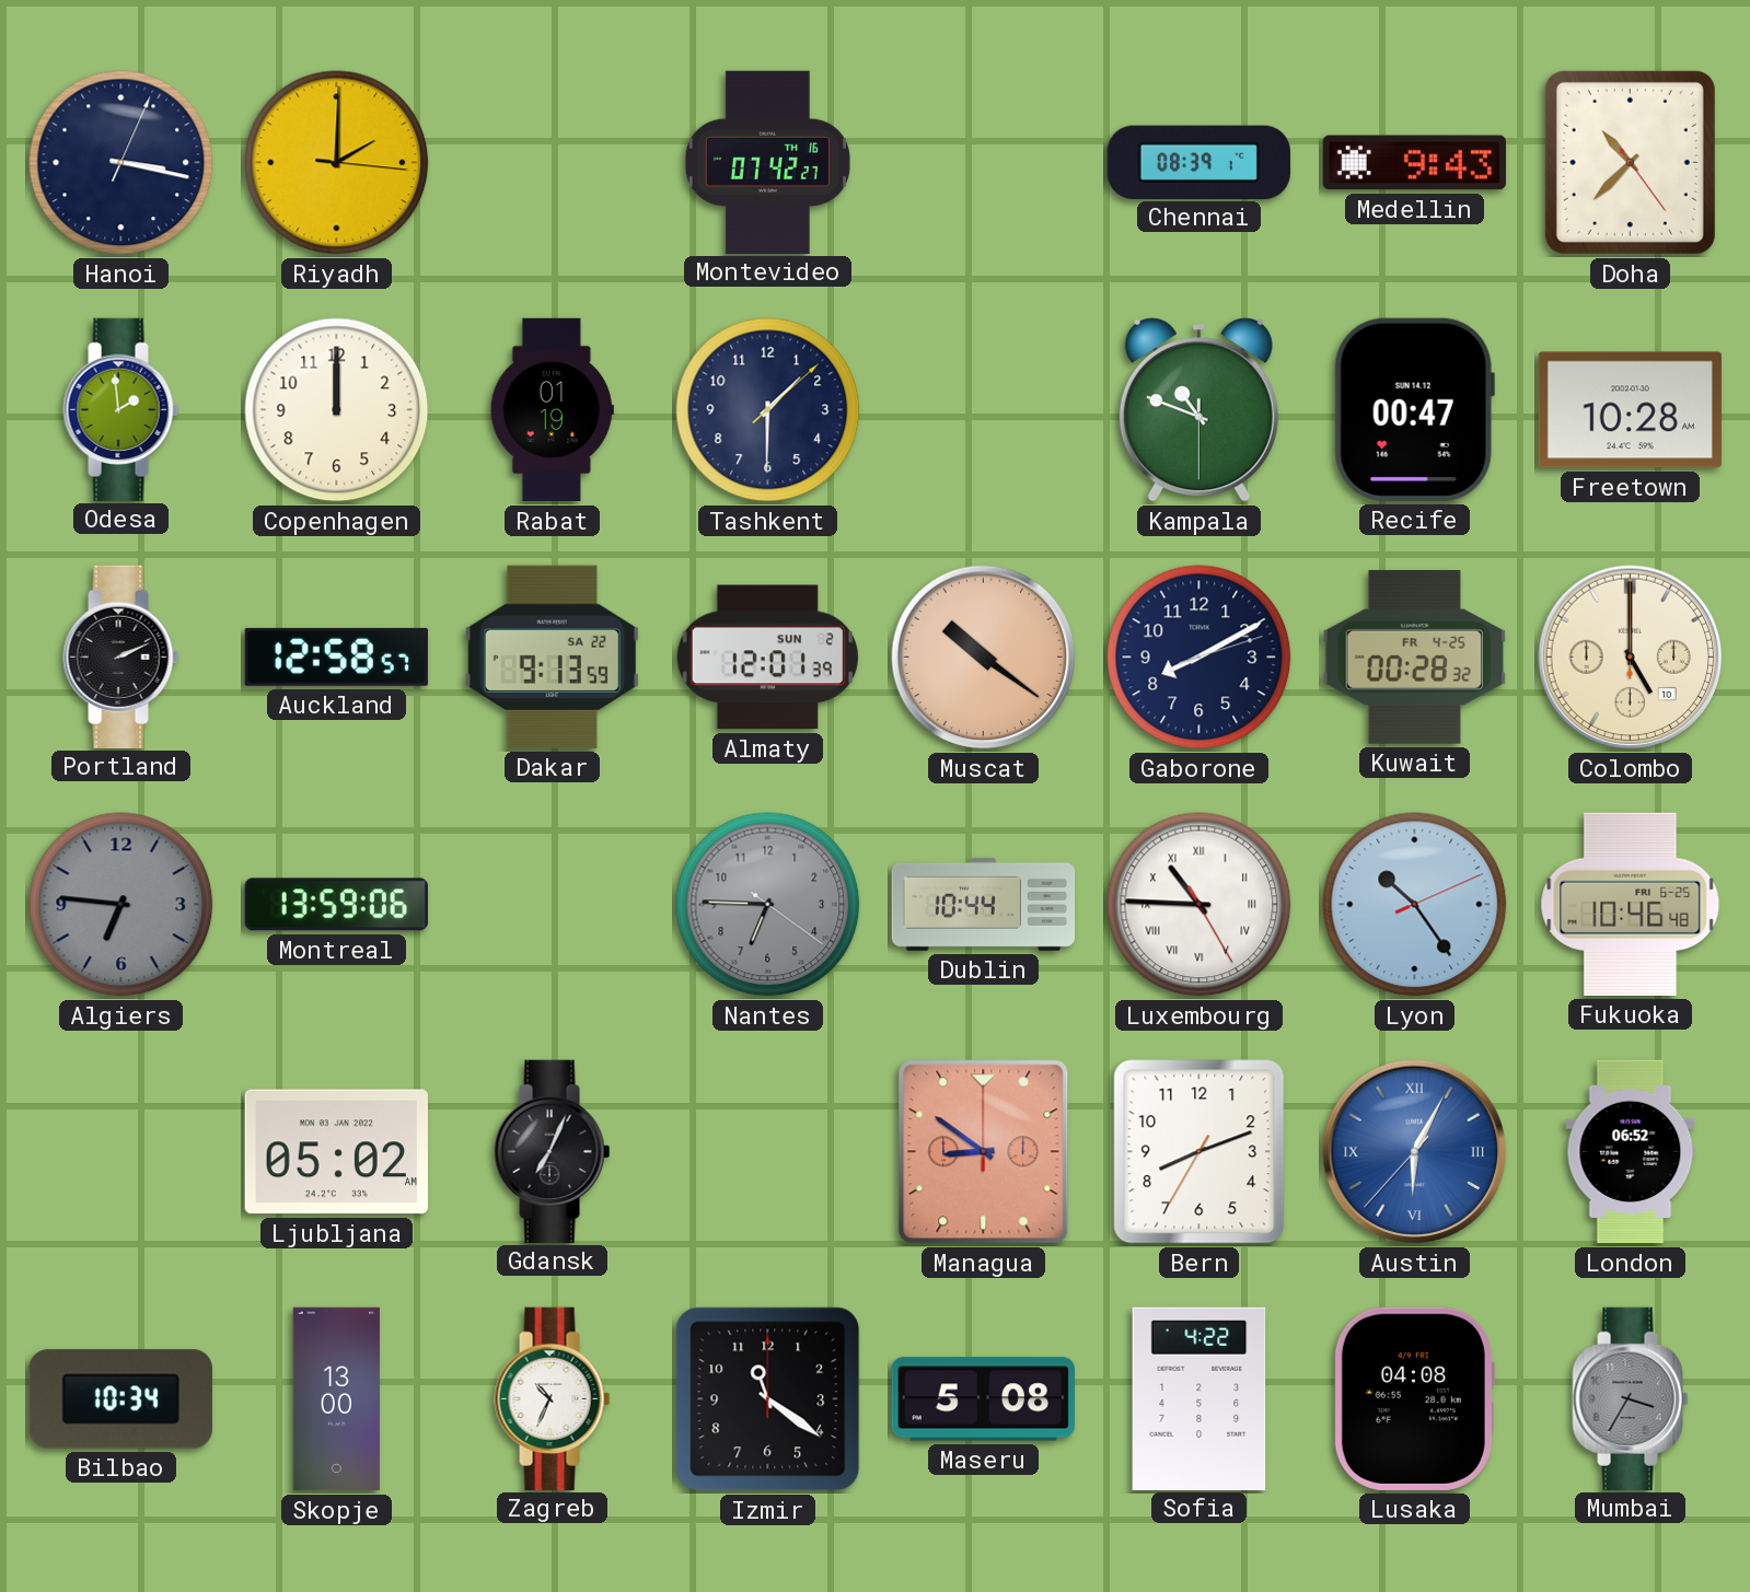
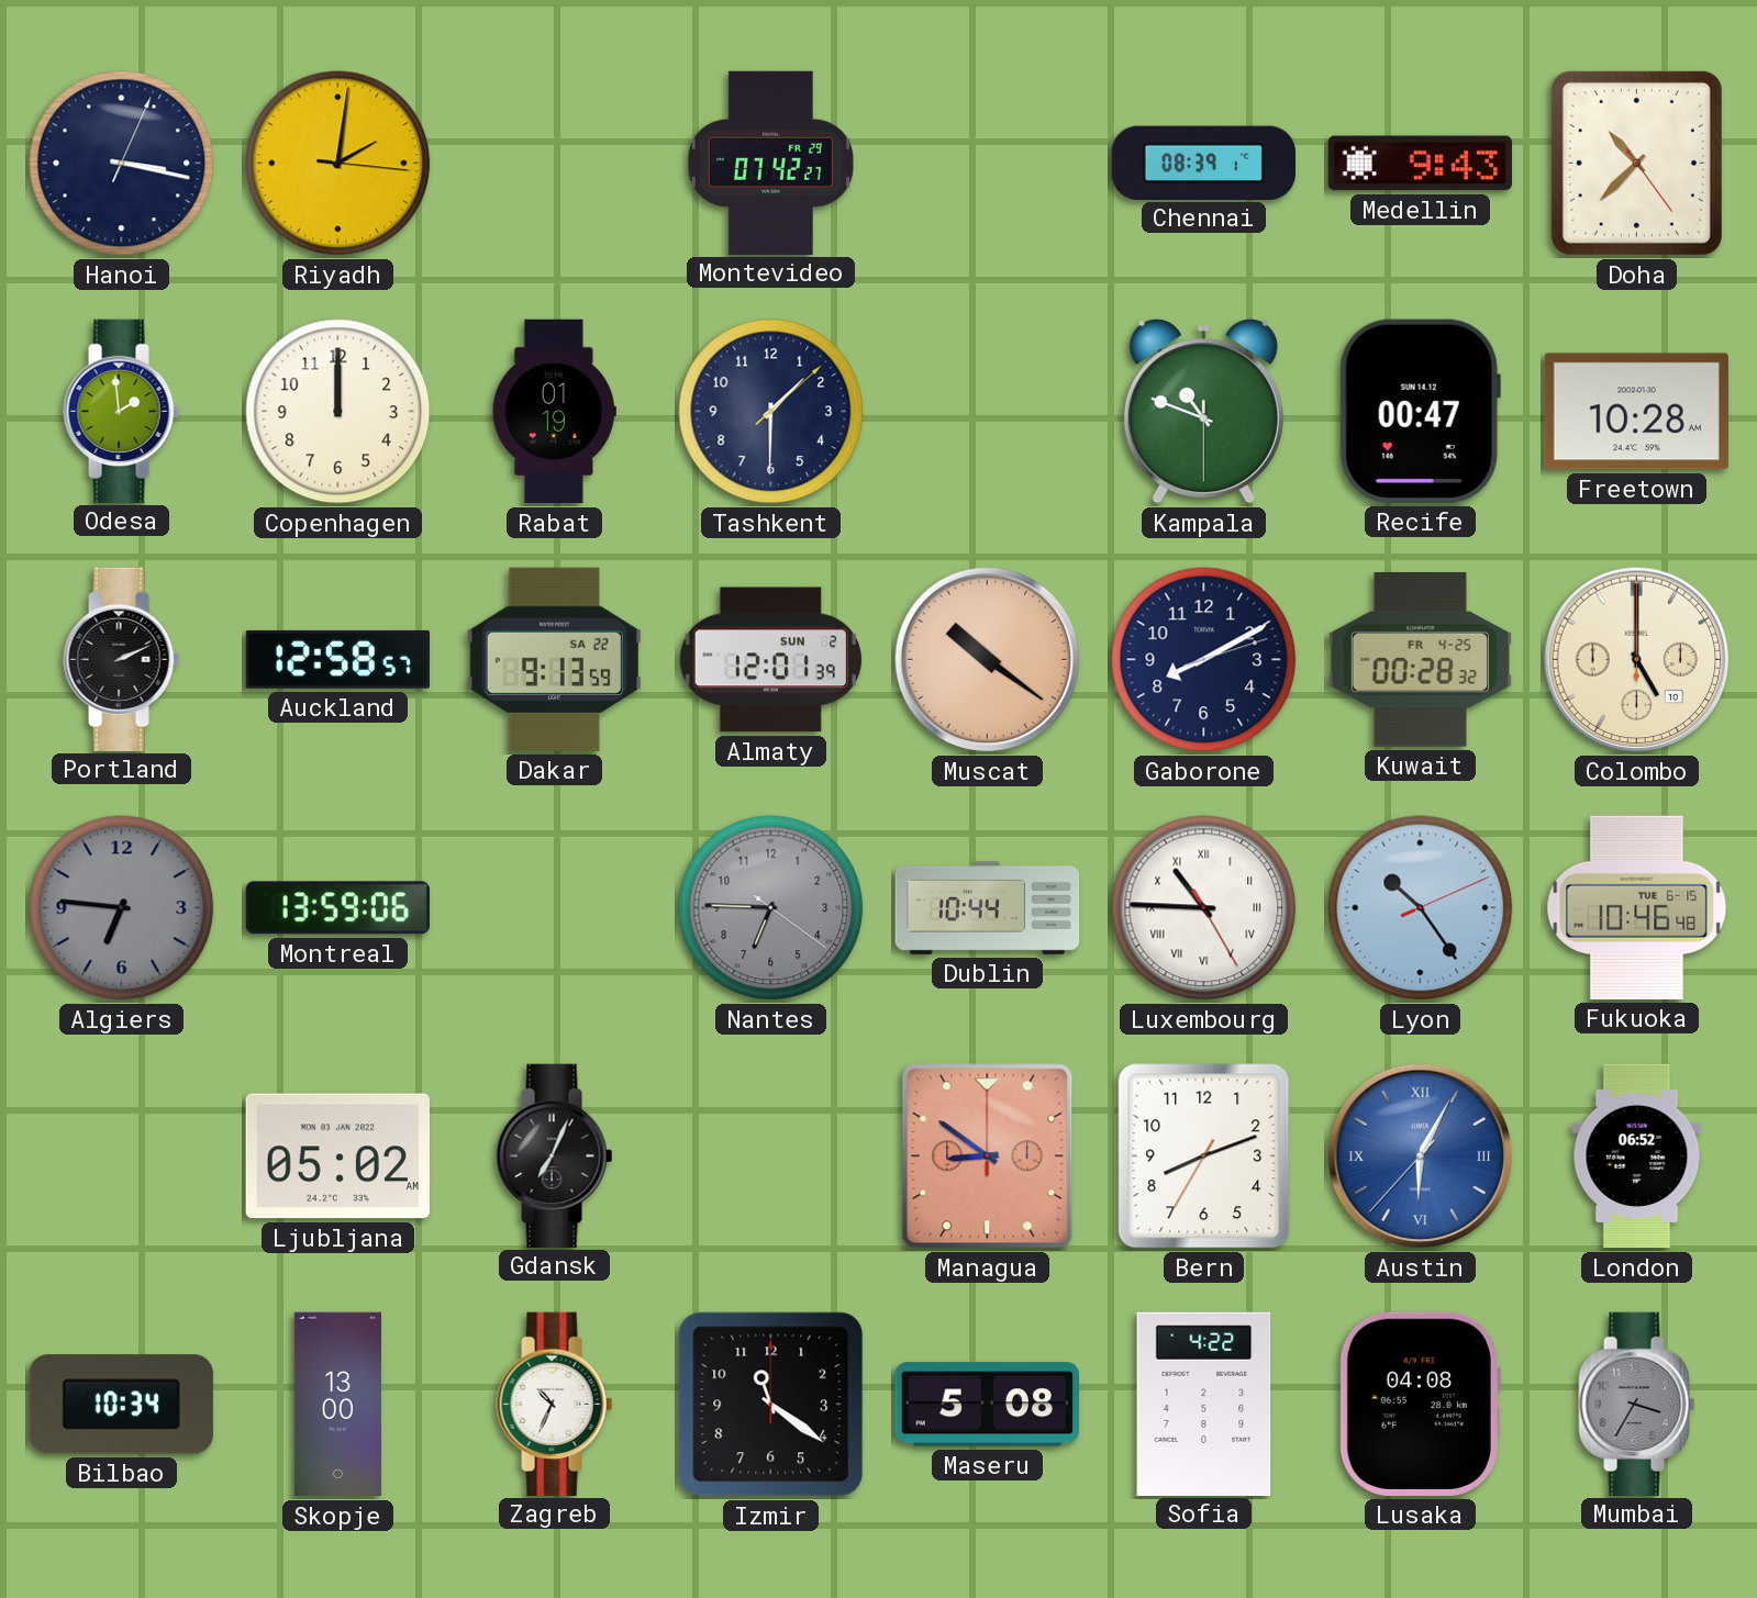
Riyadh: 2:00 -> 2:01
Montevideo date: TH 16 -> FR 29
Fukuoka date: FRI 6-25 -> TUE 6-15
